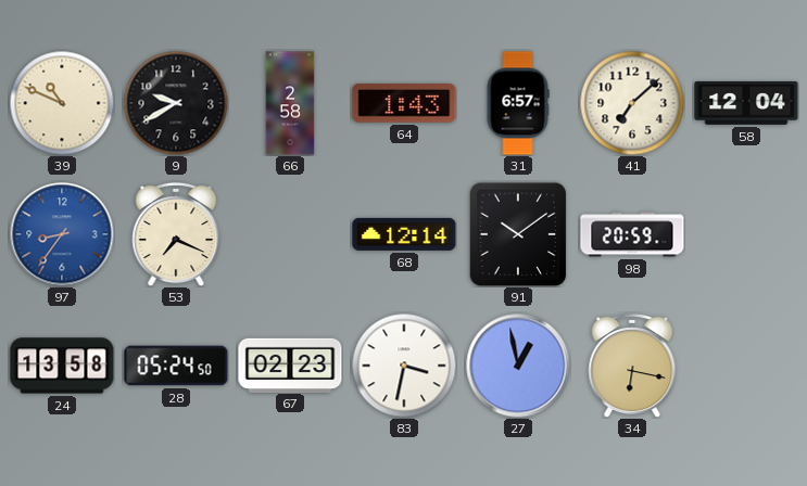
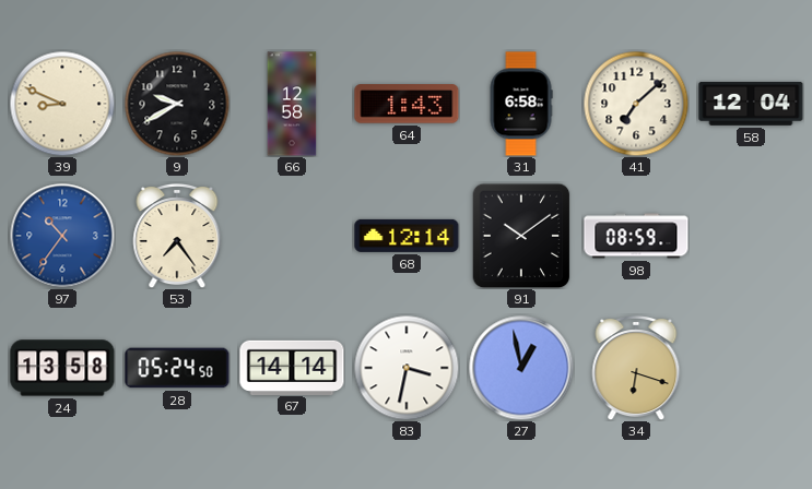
39: 10:49 -> 8:49
66: 2:58 -> 12:58
31: 6:57 -> 6:58
97: 8:36 -> 10:36
53: 7:19 -> 7:24
98: 20:59 -> 08:59
67: 02:23 -> 14:14
34: 6:17 -> 6:18
